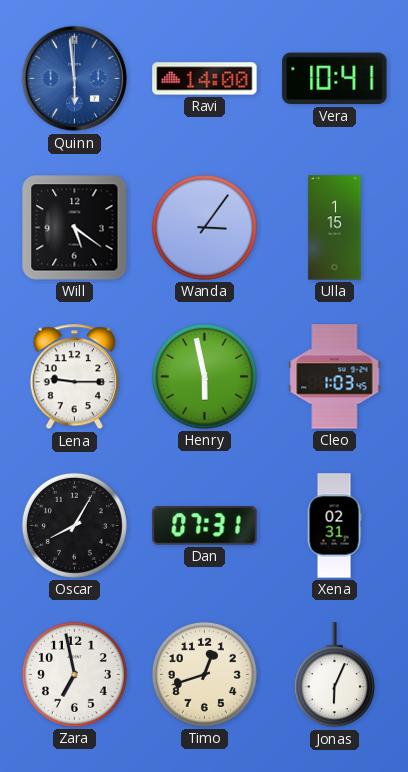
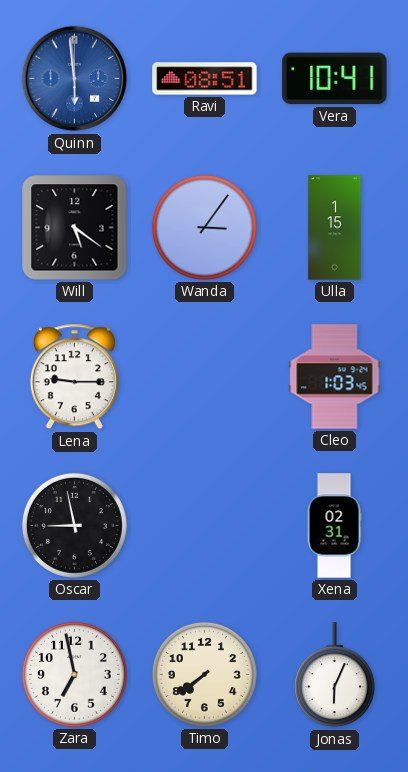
Ravi: 14:00 -> 08:51
Henry: 5:58 -> none
Oscar: 8:05 -> 8:58
Dan: 07:31 -> none
Timo: 12:42 -> 7:39
